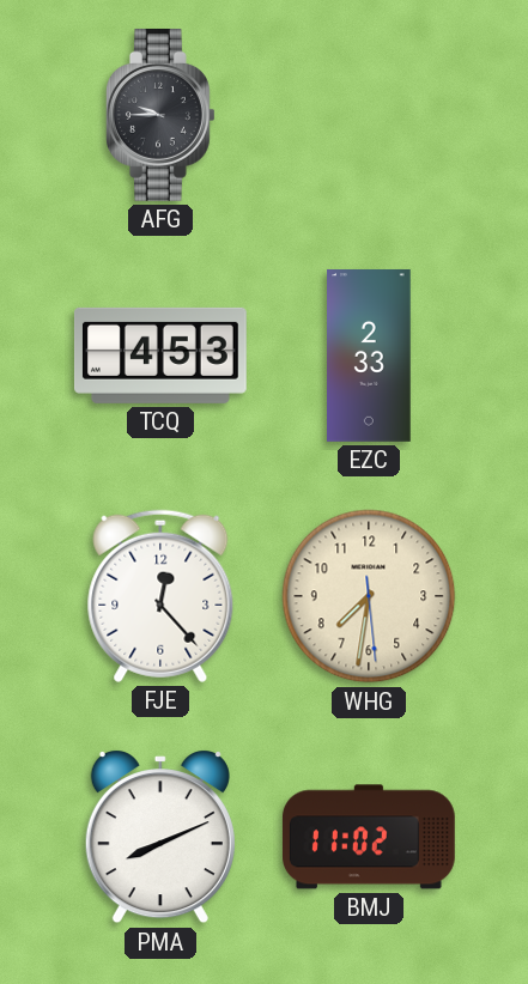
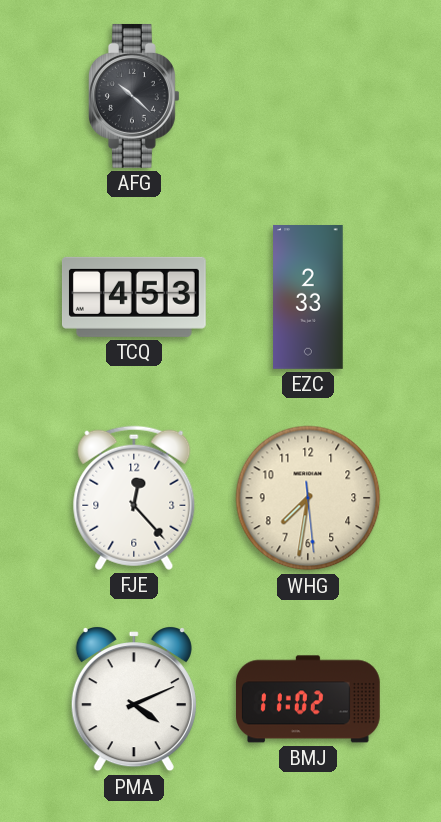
AFG: 9:45 -> 10:22
PMA: 8:11 -> 4:11
